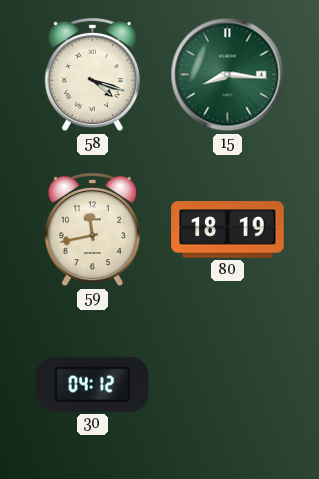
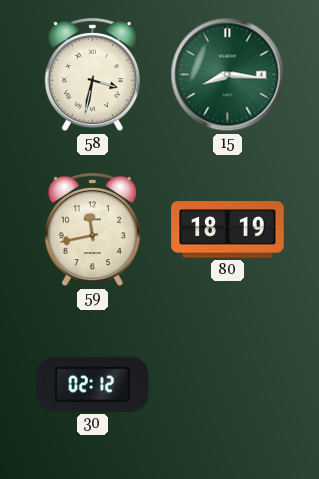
58: 4:18 -> 3:32
30: 04:12 -> 02:12
